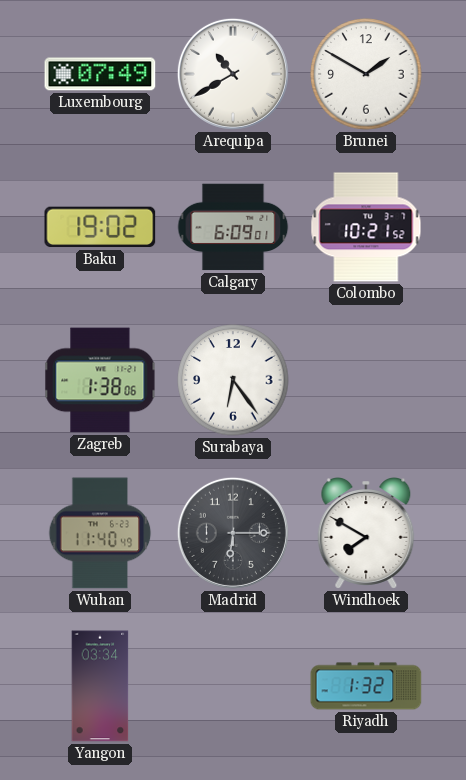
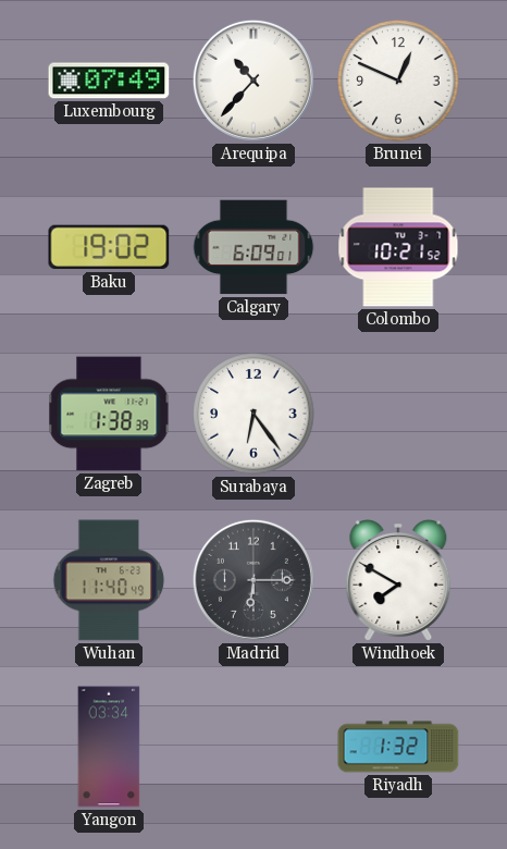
Arequipa: 10:40 -> 10:37
Brunei: 1:50 -> 12:49
Zagreb: 1:38:06 -> 1:38:39
